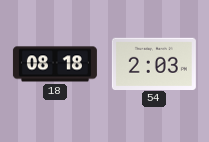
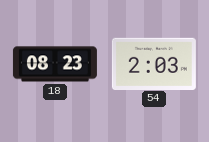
18: 08:18 -> 08:23
